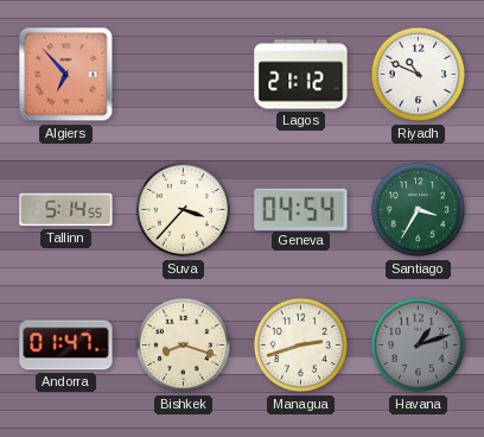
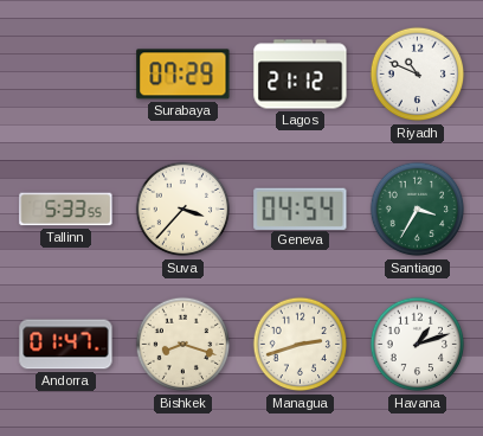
Algiers: 6:53 -> none
Surabaya: none -> 07:29
Tallinn: 5:14 -> 5:33
Havana dial: grey -> white
